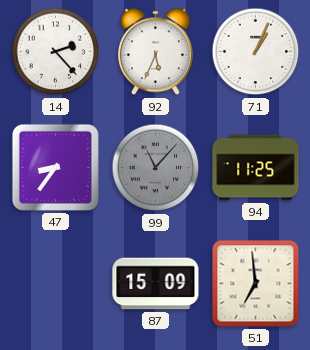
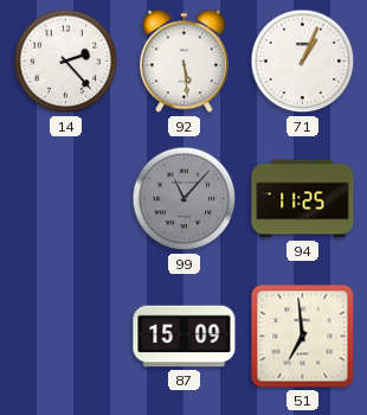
92: 5:34 -> 5:29
47: 8:36 -> none
